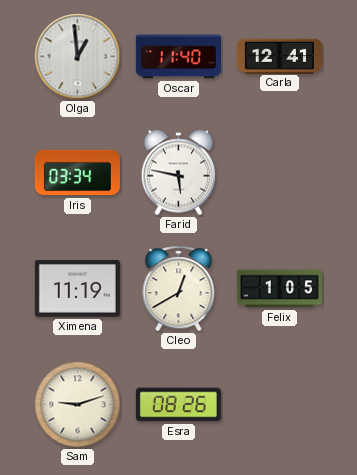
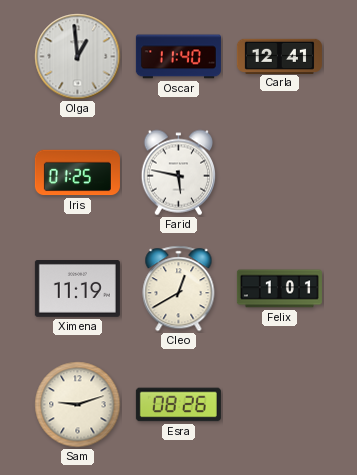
Iris: 03:34 -> 01:25
Felix: 1:05 -> 1:01
